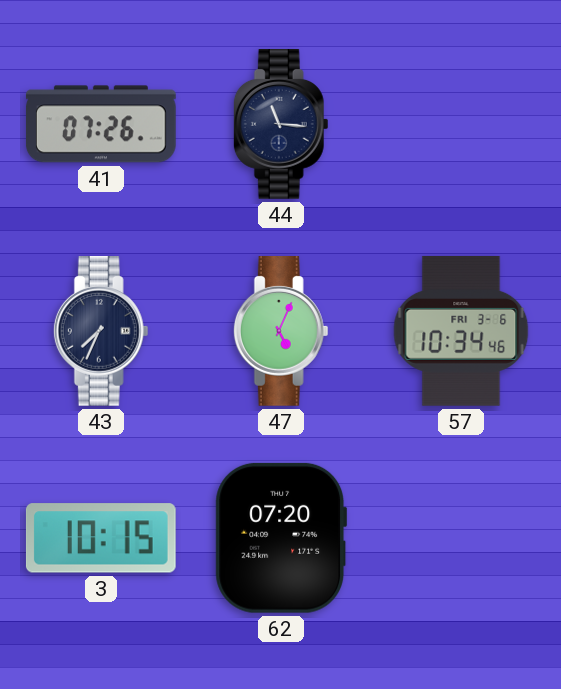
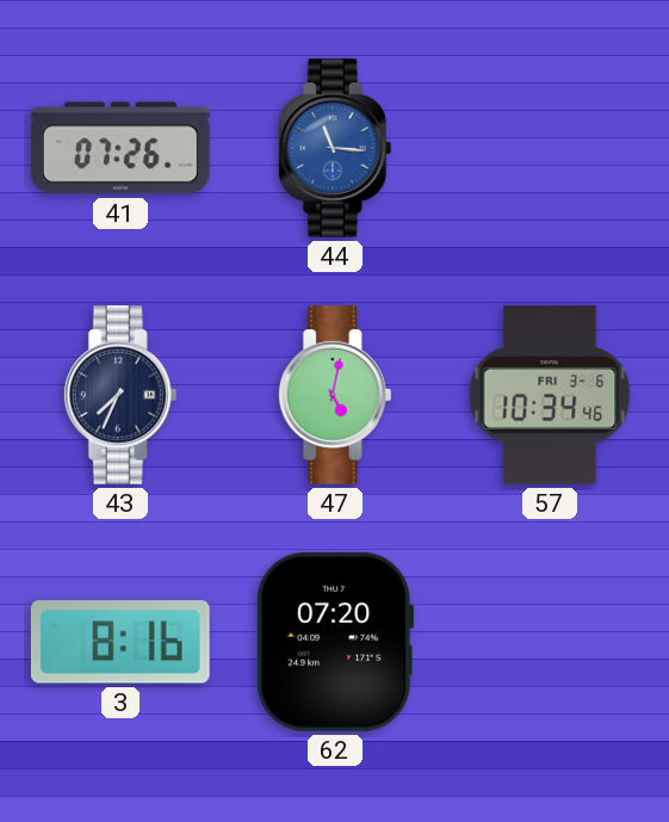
44 dial: navy -> blue
47: 5:04 -> 5:02
3: 10:15 -> 8:16
